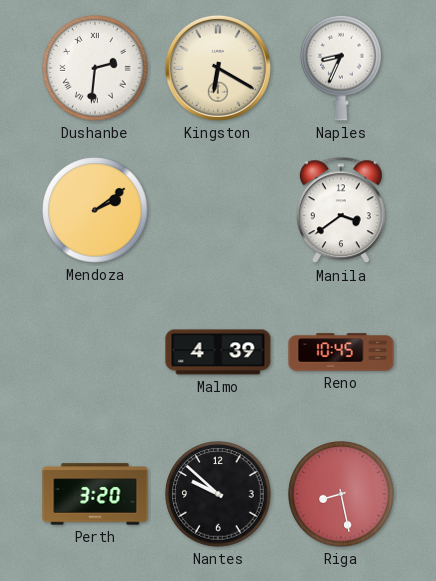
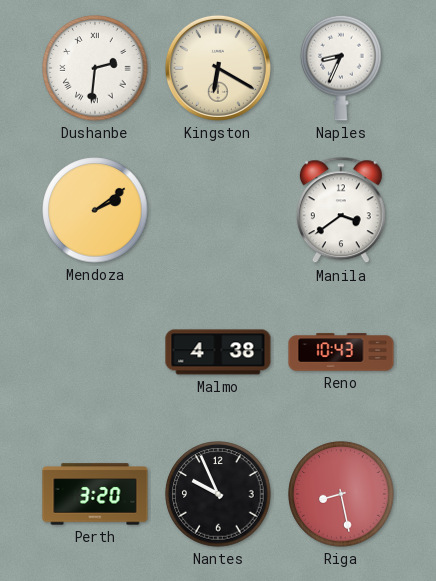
Malmo: 4:39 -> 4:38
Reno: 10:45 -> 10:43
Nantes: 9:52 -> 9:56
